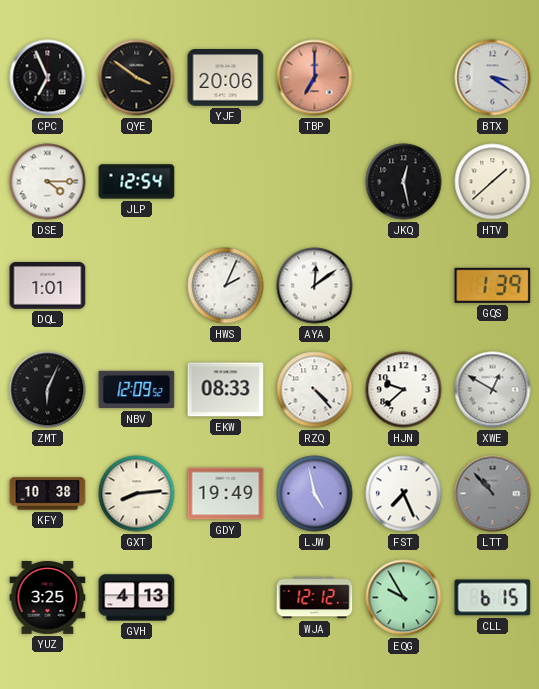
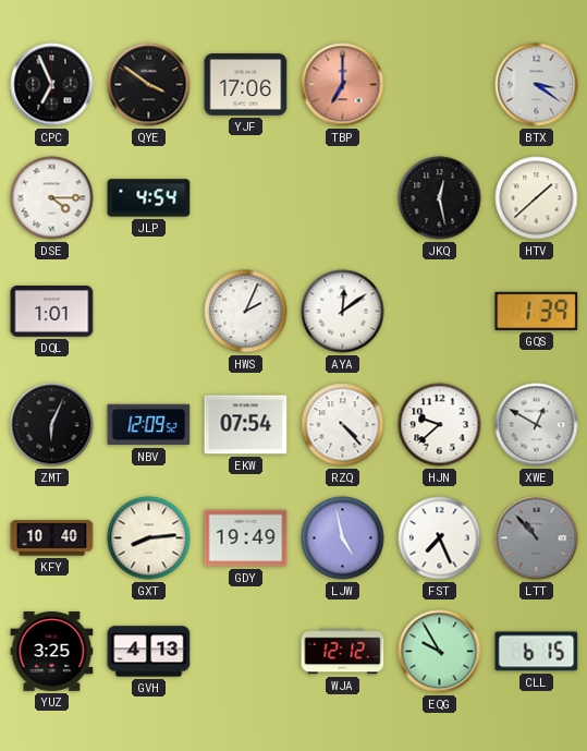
YJF: 20:06 -> 17:06
JLP: 12:54 -> 4:54
EKW: 08:33 -> 07:54
KFY: 10:38 -> 10:40
